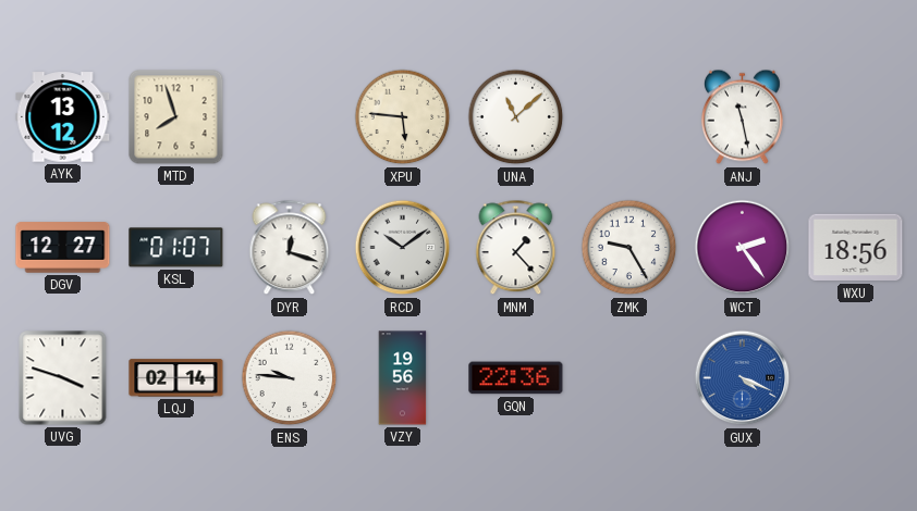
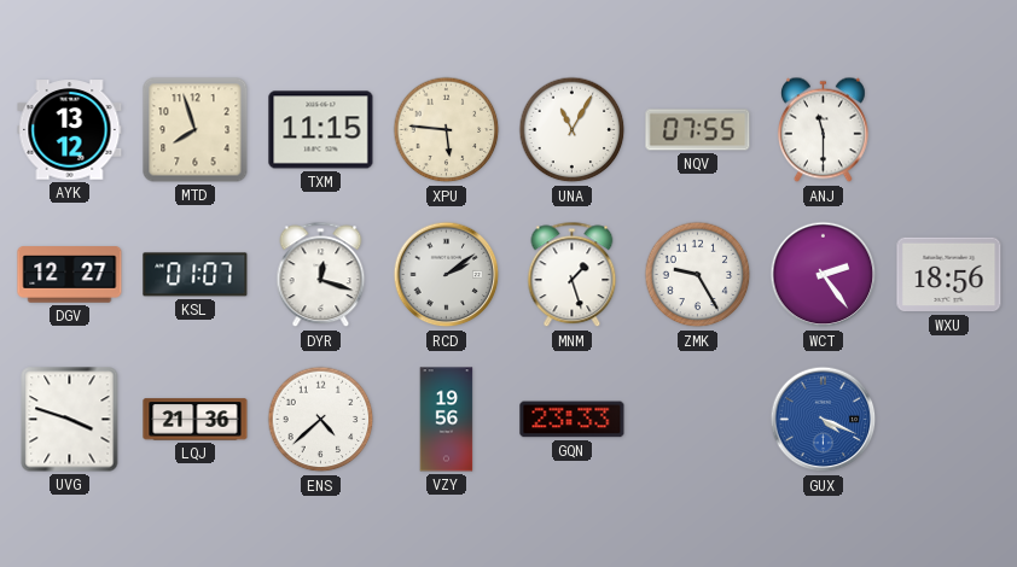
TXM: none -> 11:15
UNA: 11:08 -> 11:05
NQV: none -> 07:55
ANJ: 11:28 -> 11:30
RCD: 10:09 -> 2:09
MNM: 1:23 -> 1:27
LQJ: 02:14 -> 21:36
ENS: 9:46 -> 4:38
GQN: 22:36 -> 23:33
